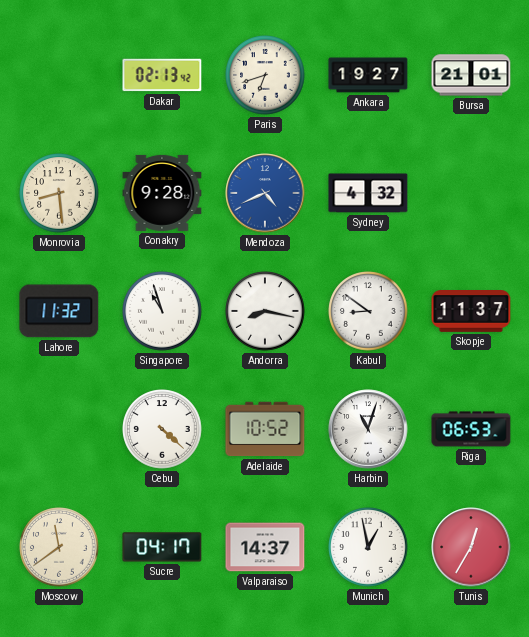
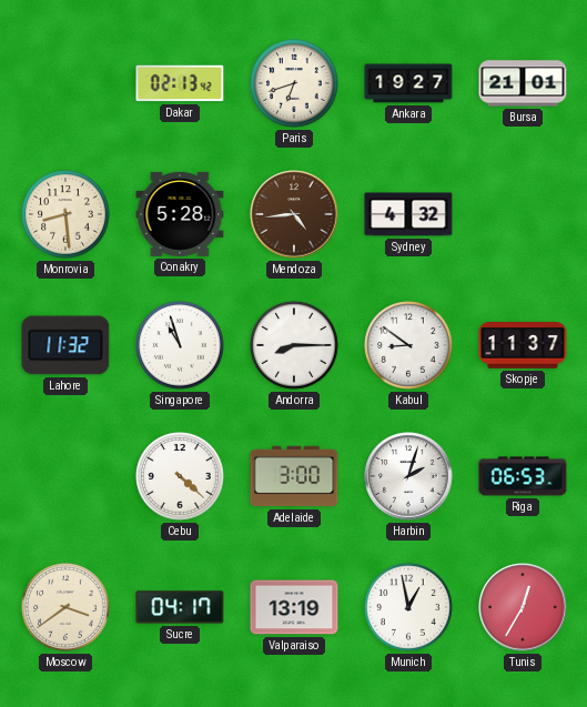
Conakry: 9:28 -> 5:28
Mendoza: 4:41 -> 4:44
Mendoza dial: blue -> brown
Andorra: 8:17 -> 8:15
Adelaide: 10:52 -> 3:00
Harbin: 11:03 -> 2:03
Moscow: 11:39 -> 3:39
Valparaiso: 14:37 -> 13:19
